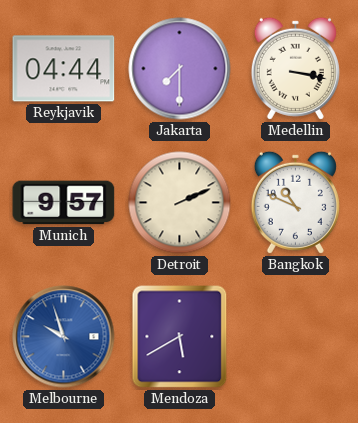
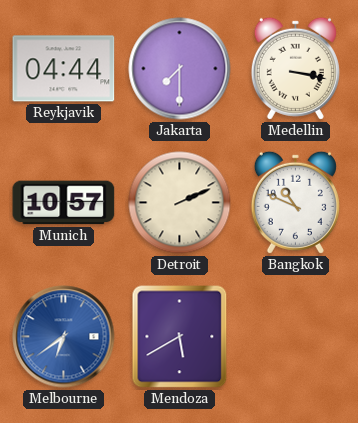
Munich: 9:57 -> 10:57
Melbourne: 9:57 -> 6:39
